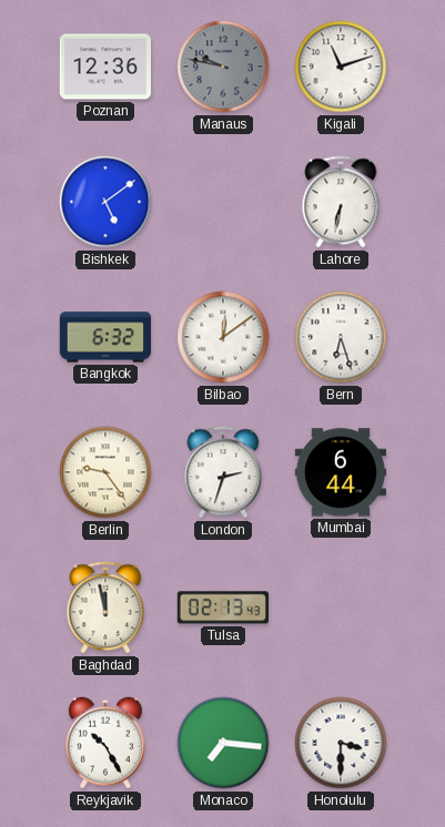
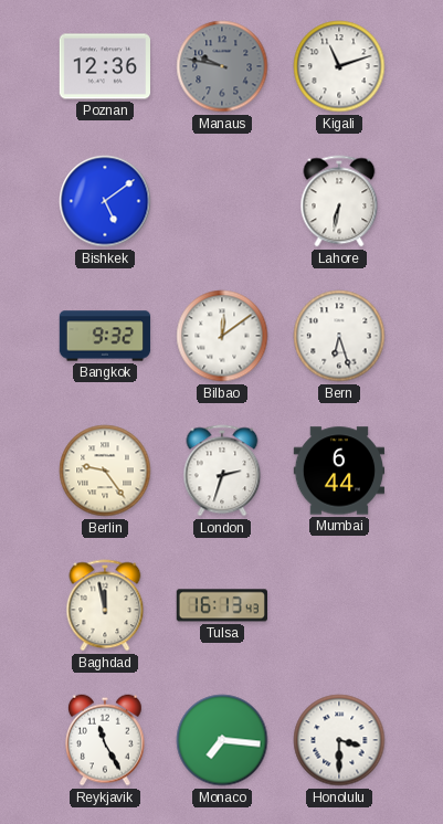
Bangkok: 6:32 -> 9:32
Tulsa: 02:13 -> 16:13
Reykjavik: 10:25 -> 11:25
